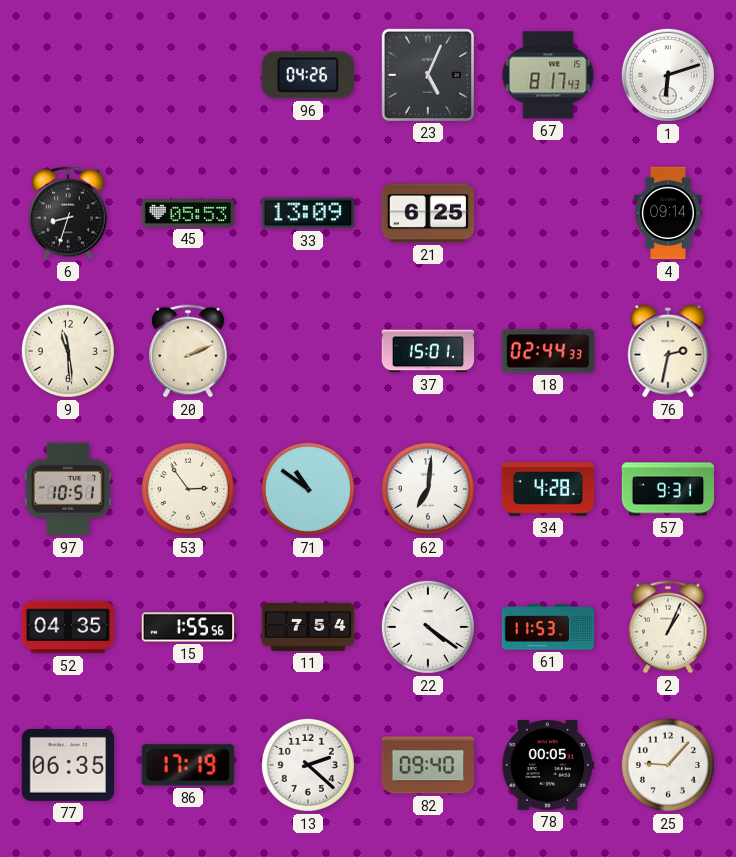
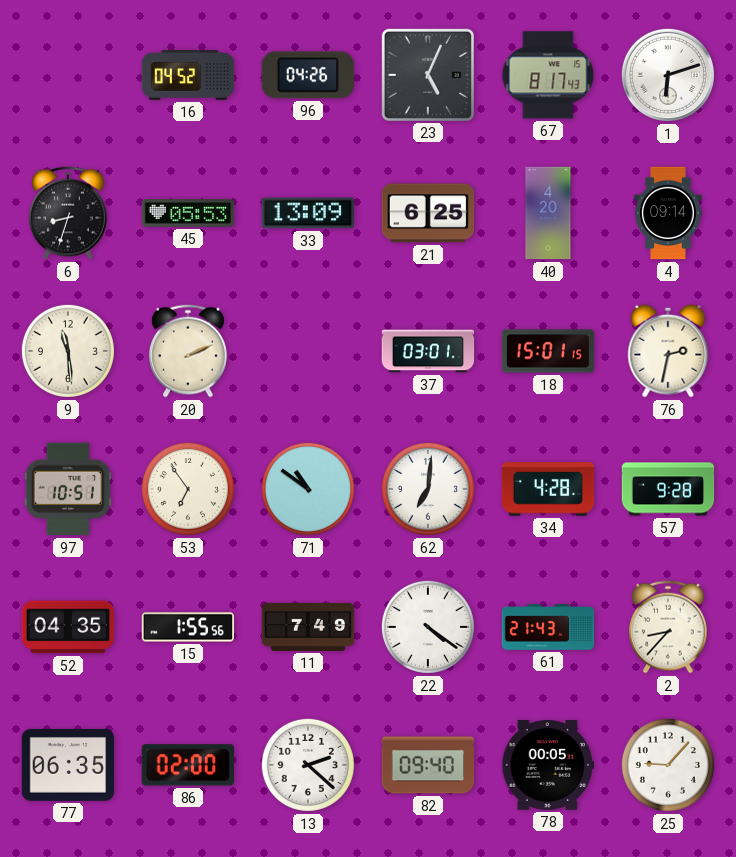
16: none -> 04:52
40: none -> 4:20
37: 15:01 -> 03:01
18: 02:44 -> 15:01
53: 2:54 -> 6:54
57: 9:31 -> 9:28
11: 7:54 -> 7:49
61: 11:53 -> 21:43
2: 1:04 -> 8:37
86: 17:19 -> 02:00
